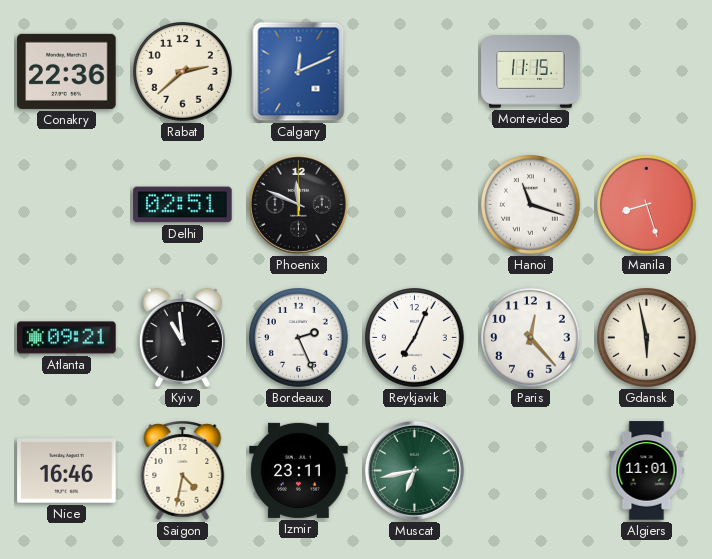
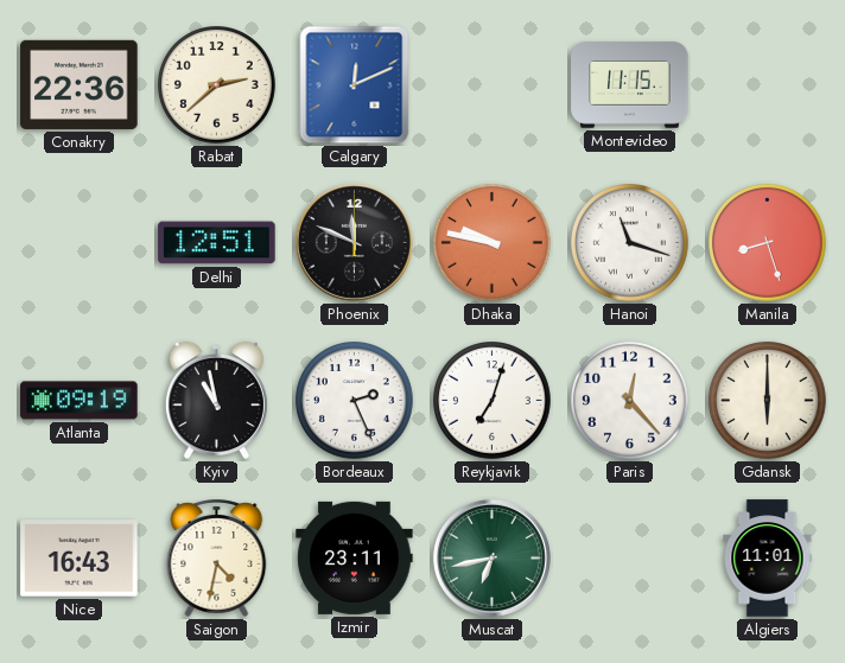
Delhi: 02:51 -> 12:51
Dhaka: none -> 9:47
Atlanta: 09:21 -> 09:19
Kyiv: 10:59 -> 10:58
Reykjavik: 7:04 -> 7:03
Gdansk: 5:58 -> 6:00
Nice: 16:46 -> 16:43
